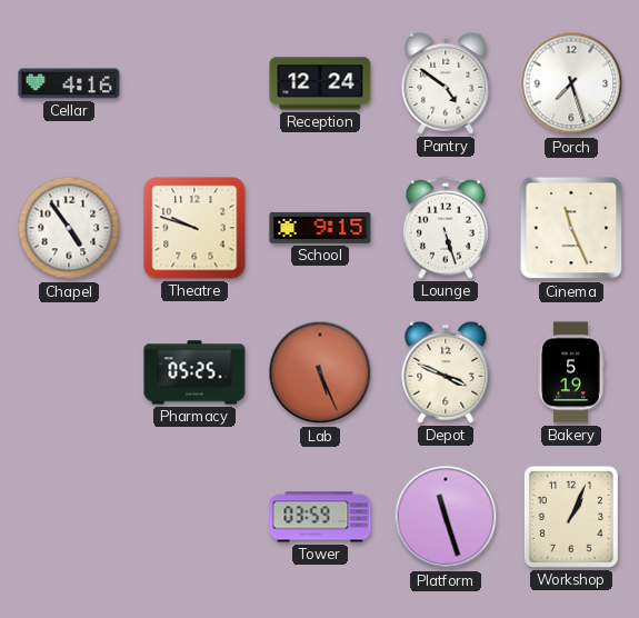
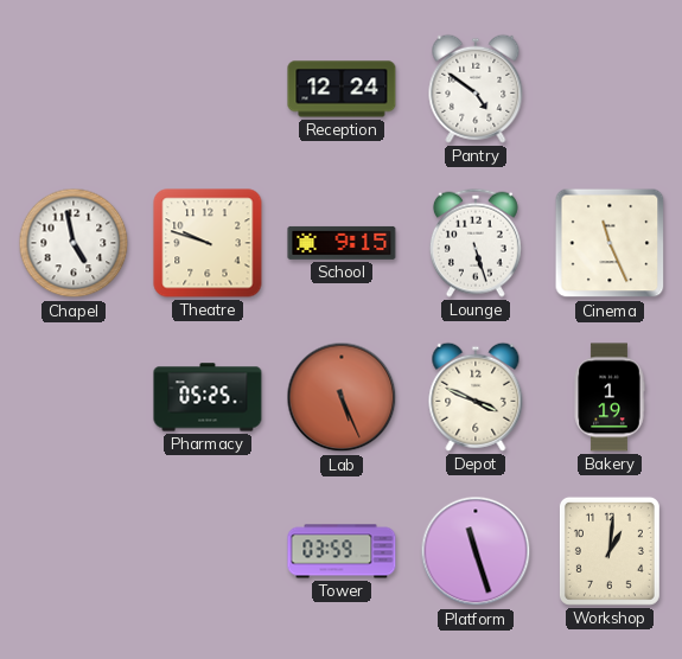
Cellar: 4:16 -> none
Porch: 7:27 -> none
Chapel: 4:54 -> 4:58
Bakery: 5:19 -> 1:19
Workshop: 1:04 -> 1:01
